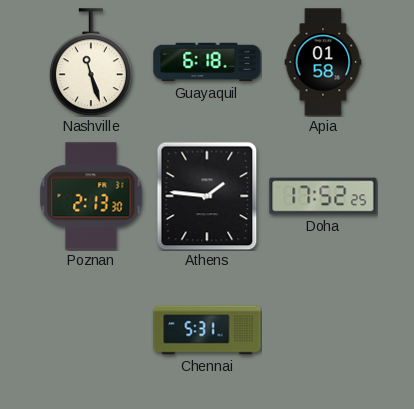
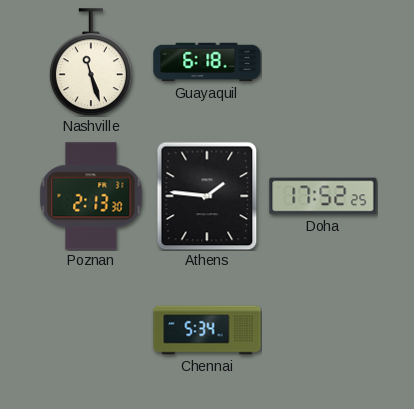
Apia: 01:58 -> none
Chennai: 5:31 -> 5:34
